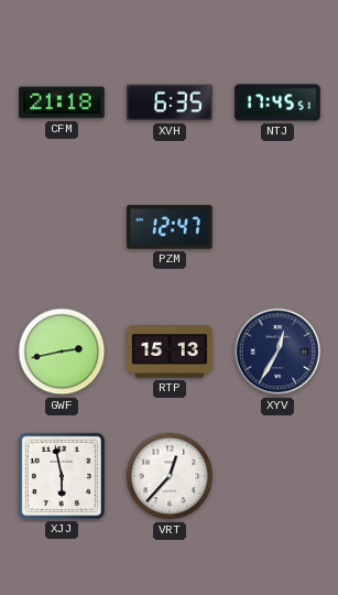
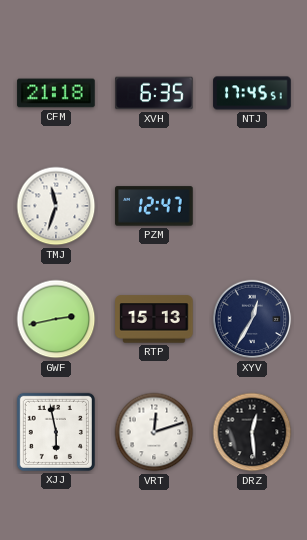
TMJ: none -> 11:33
VRT: 12:37 -> 12:12
DRZ: none -> 12:29
